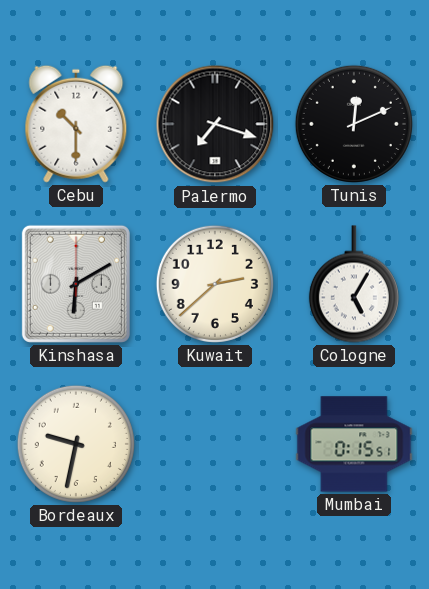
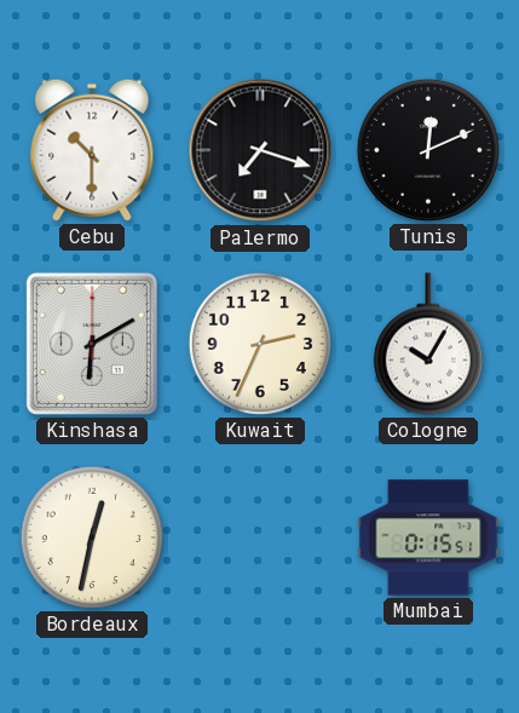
Kuwait: 2:38 -> 2:34
Cologne: 5:05 -> 10:05
Bordeaux: 9:32 -> 12:32
